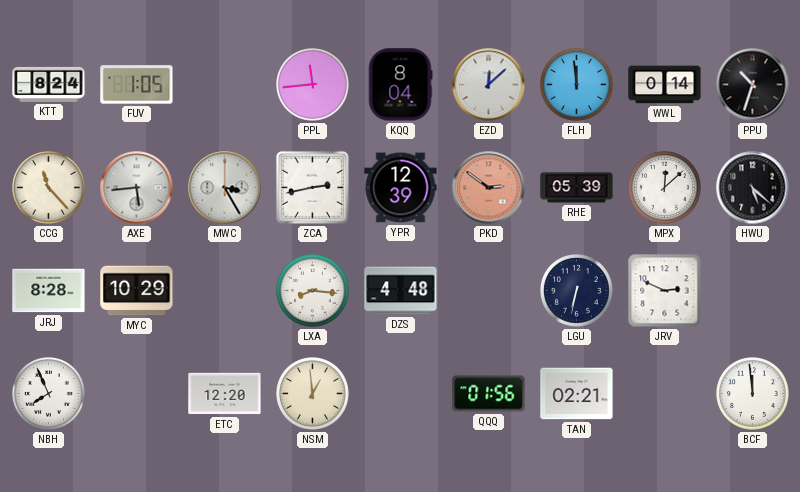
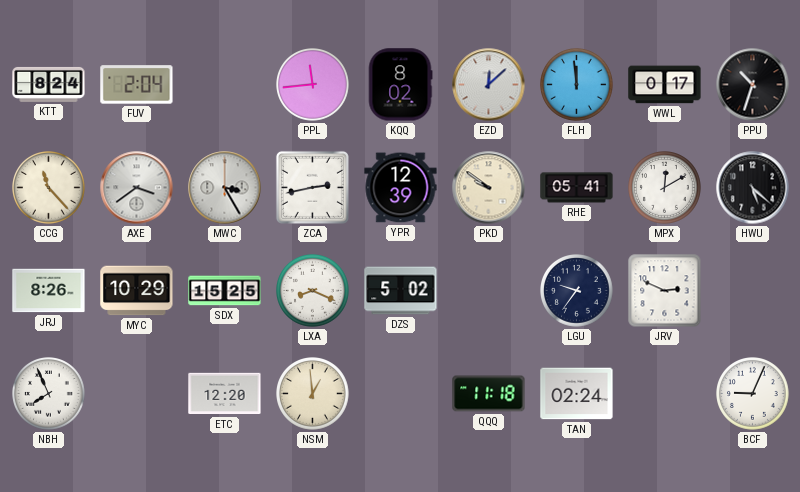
FUV: 1:05 -> 2:04
KQQ: 8:04 -> 8:02
WWL: 0:14 -> 0:17
AXE: 5:44 -> 3:39
PKD: 2:51 -> 9:51
PKD dial: salmon -> cream
RHE: 05:39 -> 05:41
MPX: 12:08 -> 12:10
JRJ: 8:28 -> 8:26
SDX: none -> 15:25
LXA: 8:16 -> 8:19
DZS: 4:48 -> 5:02
LGU: 6:32 -> 9:36
QQQ: 01:56 -> 11:18
TAN: 02:21 -> 02:24
BCF: 11:59 -> 9:04
